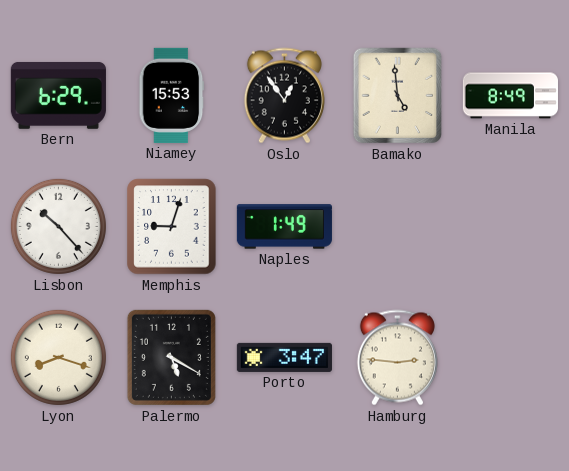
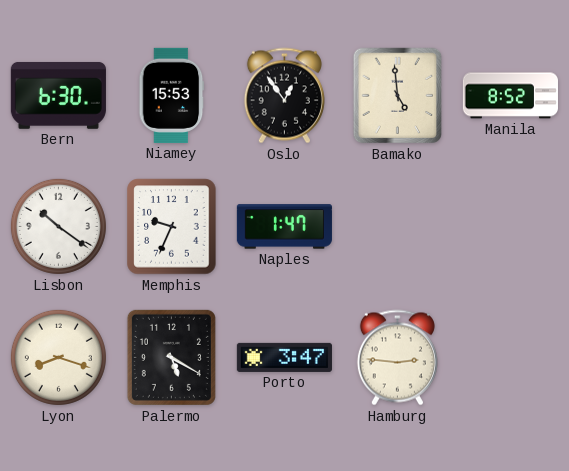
Bern: 6:29 -> 6:30
Manila: 8:49 -> 8:52
Lisbon: 10:23 -> 10:21
Memphis: 9:03 -> 9:34
Naples: 1:49 -> 1:47
